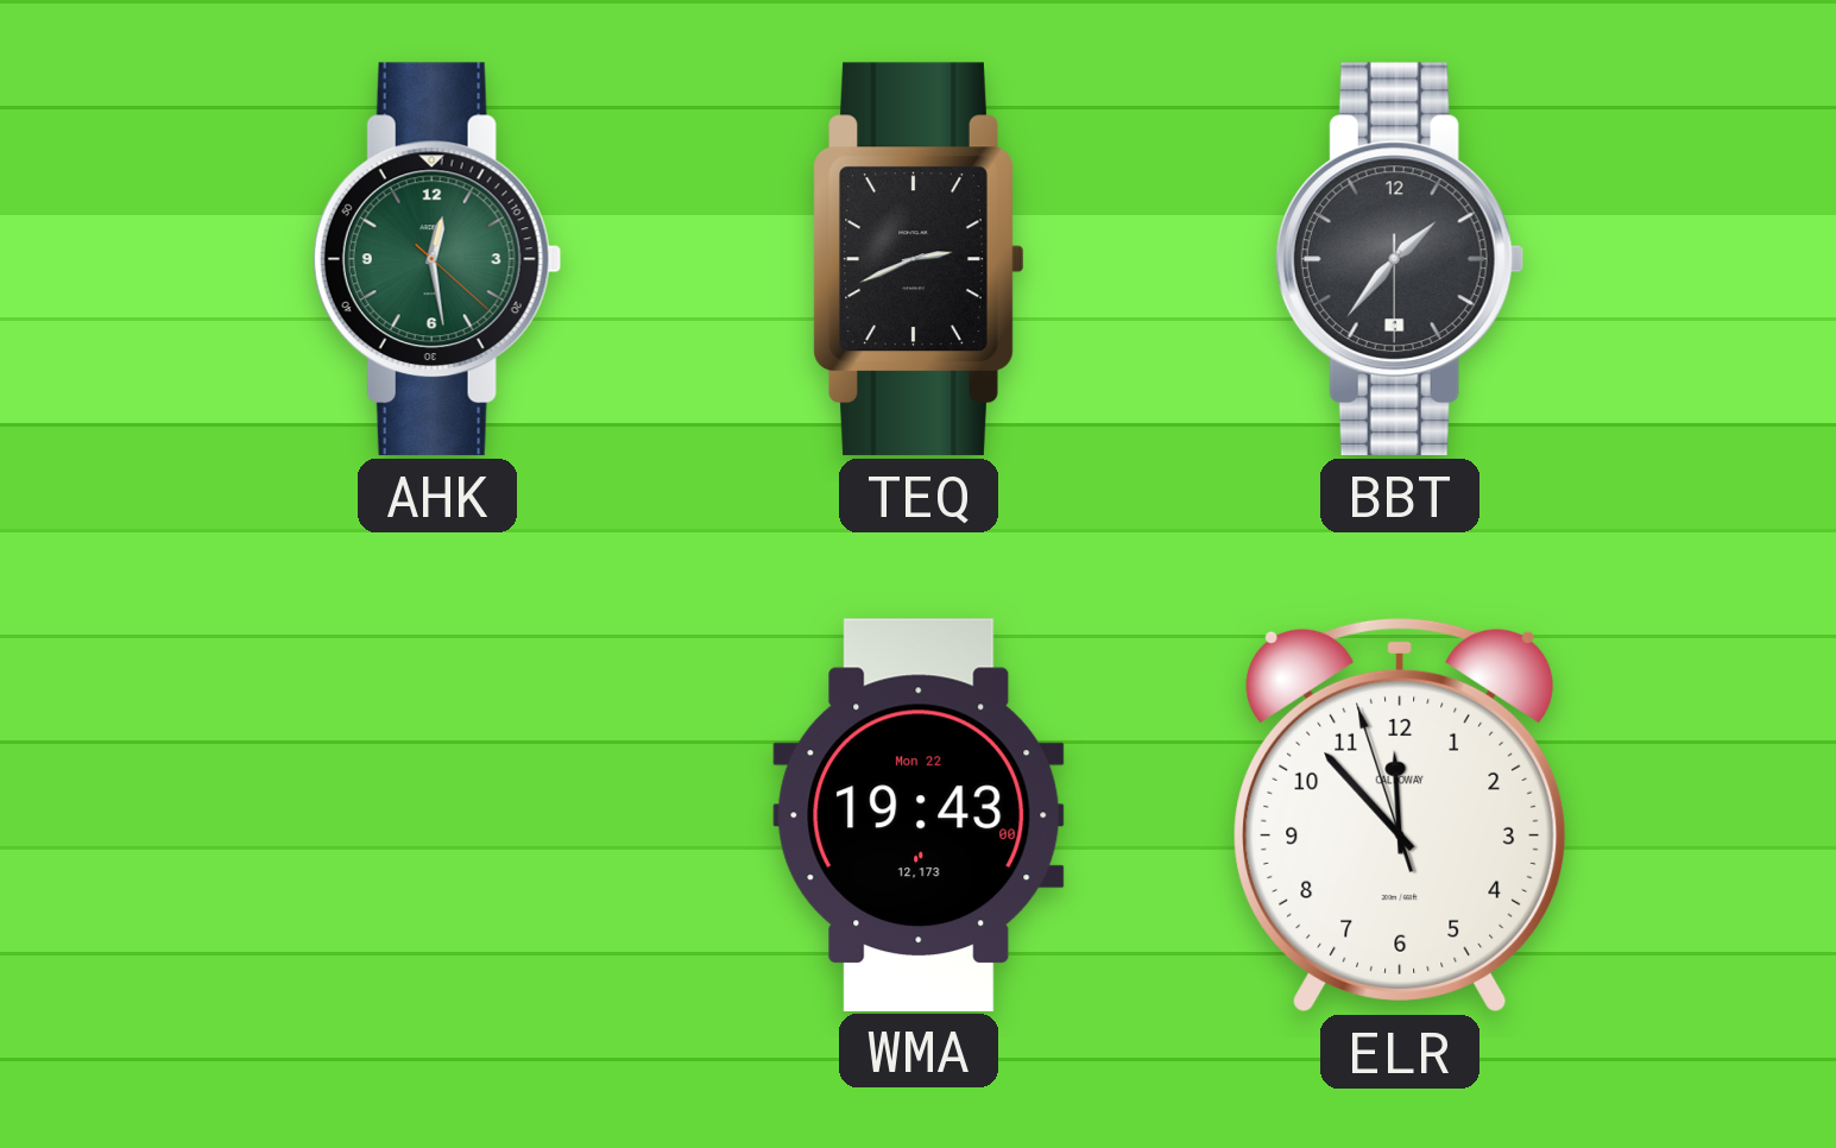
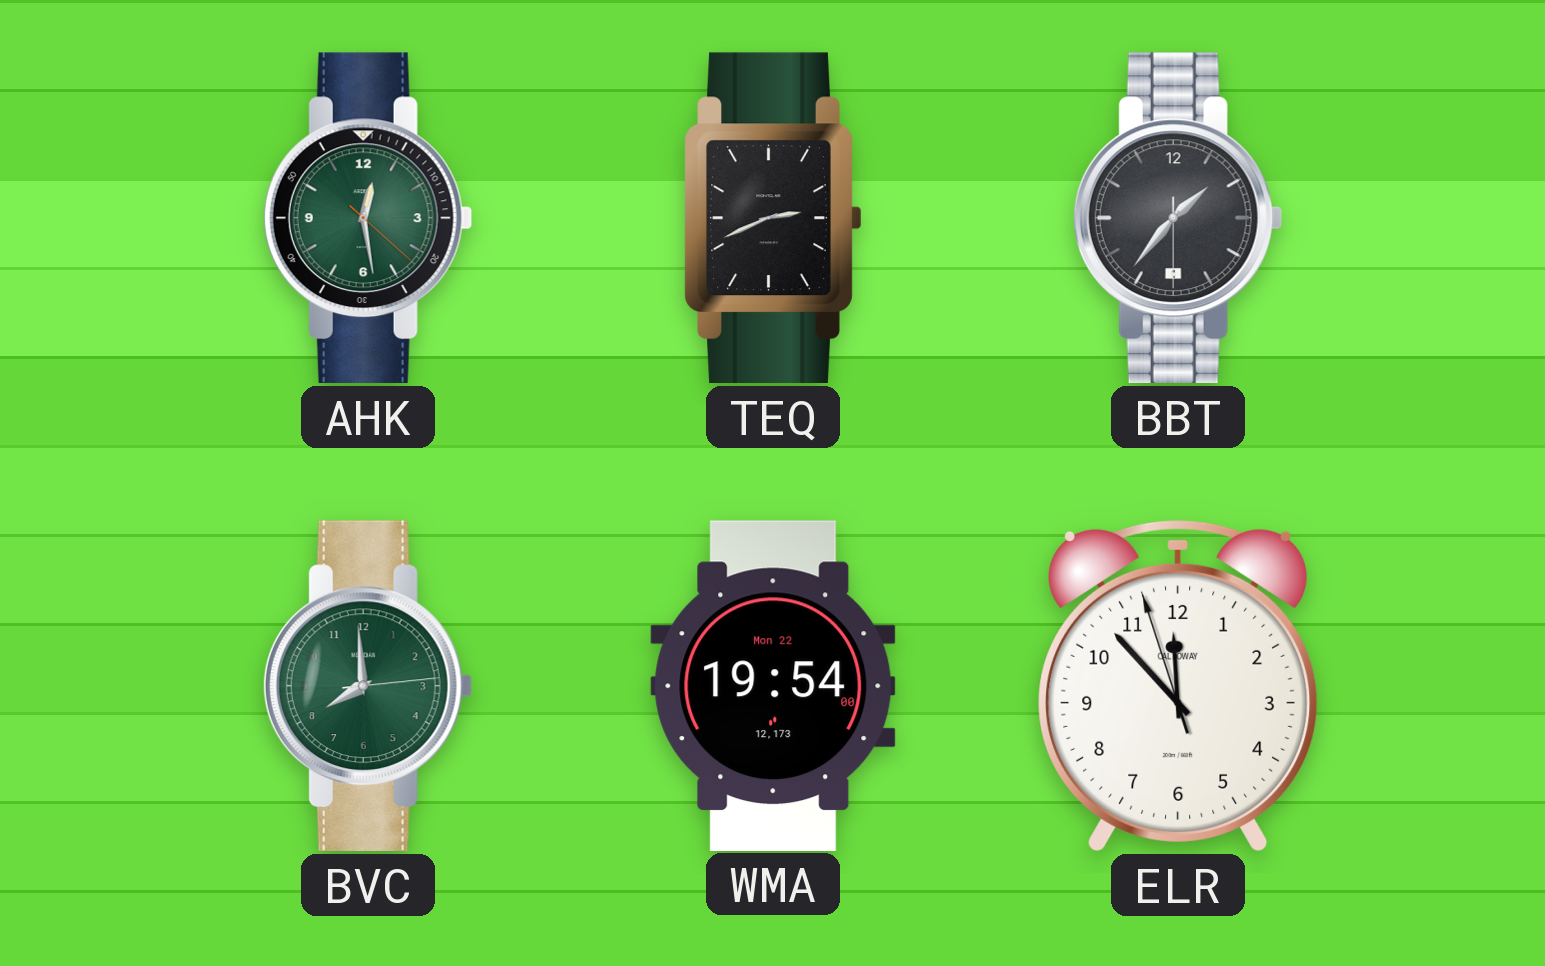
BVC: none -> 7:59
WMA: 19:43 -> 19:54
